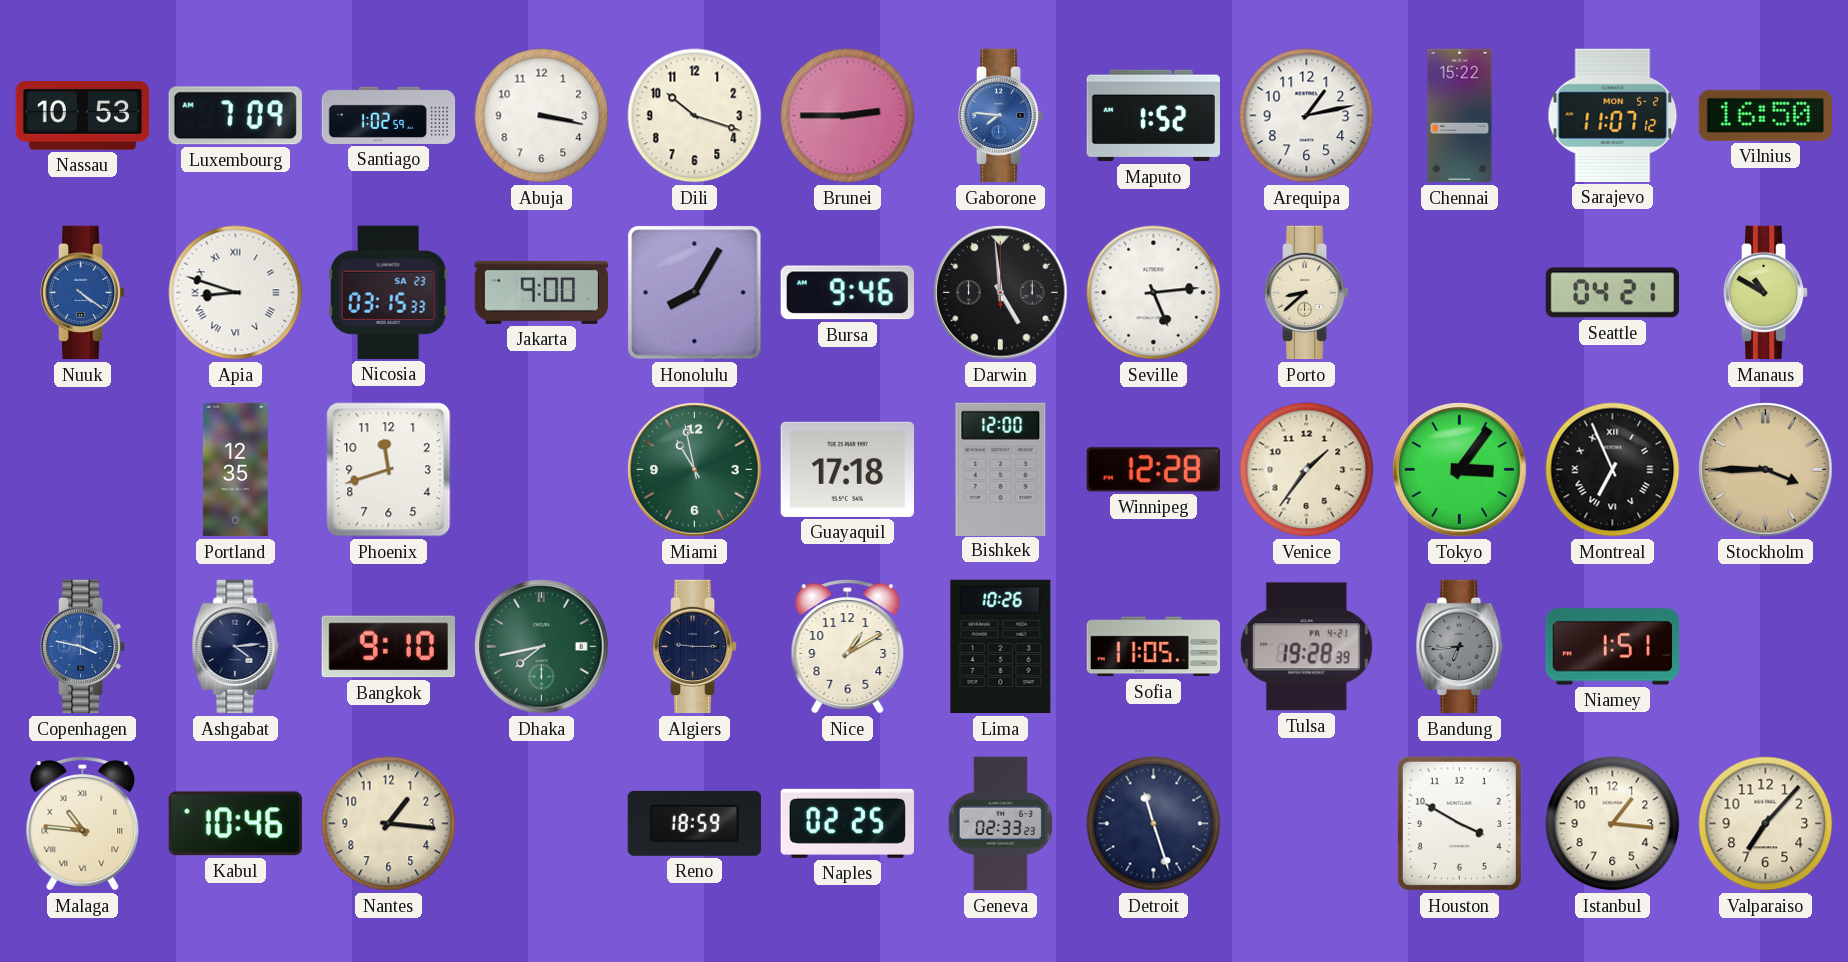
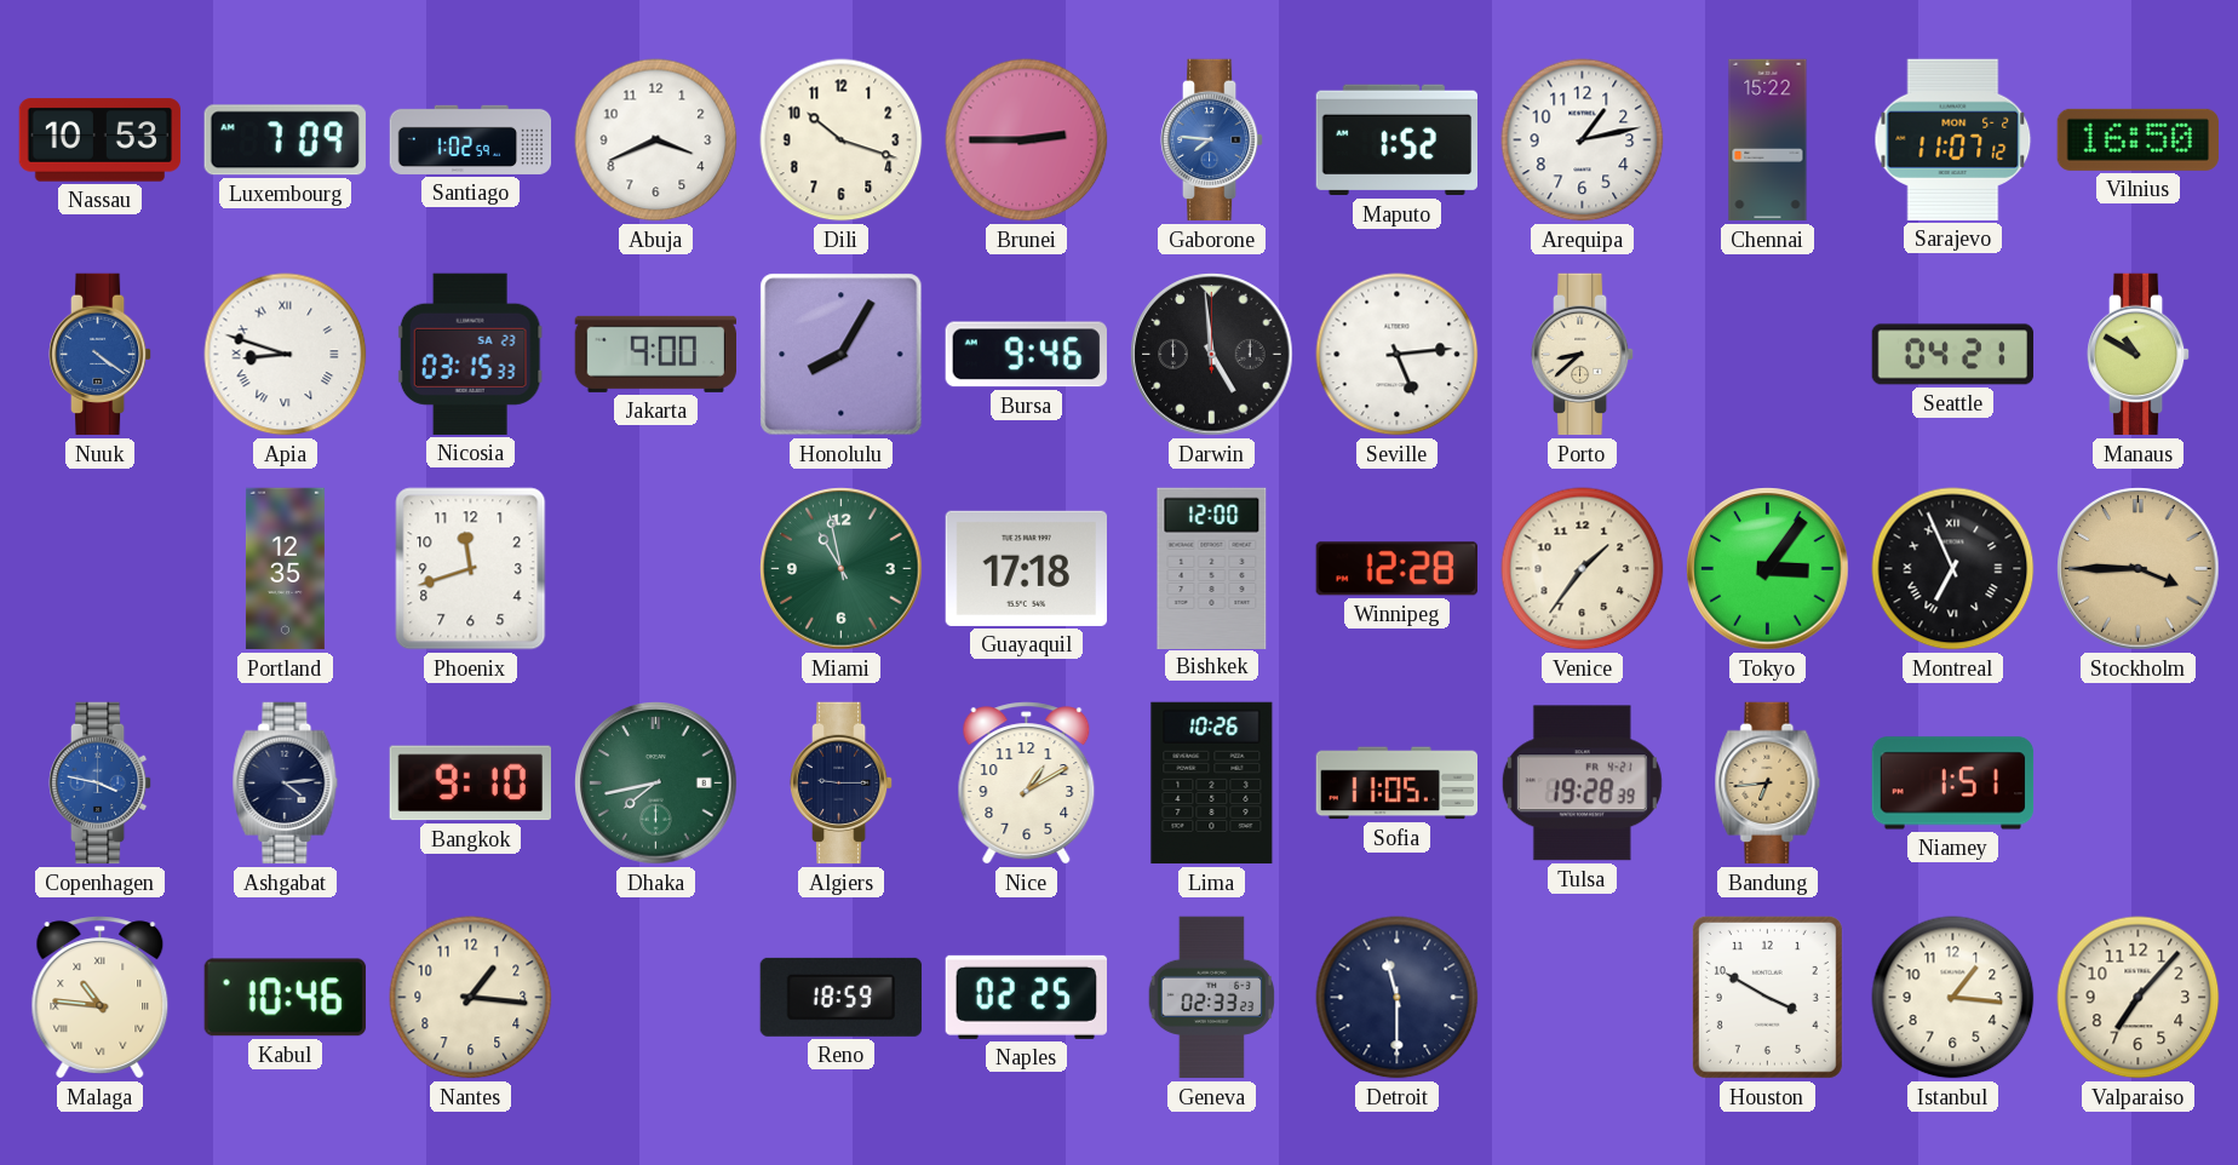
Abuja: 3:17 -> 3:41
Bandung dial: grey -> champagne
Detroit: 11:27 -> 11:30
